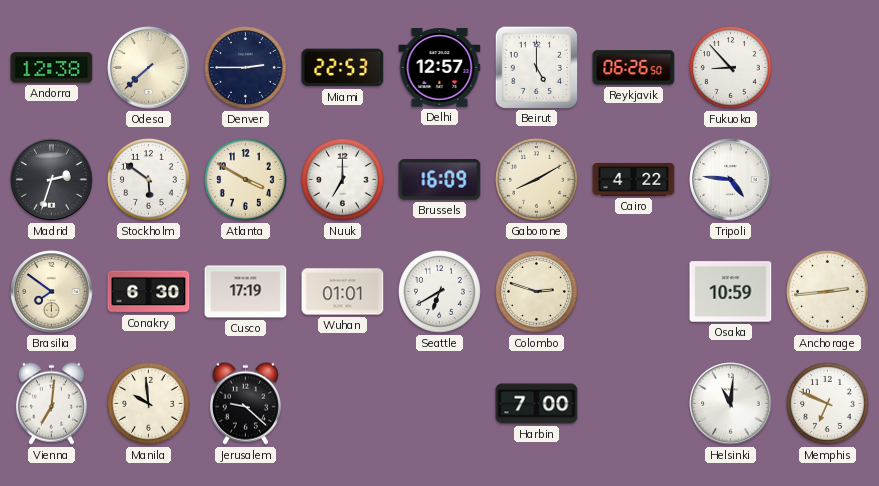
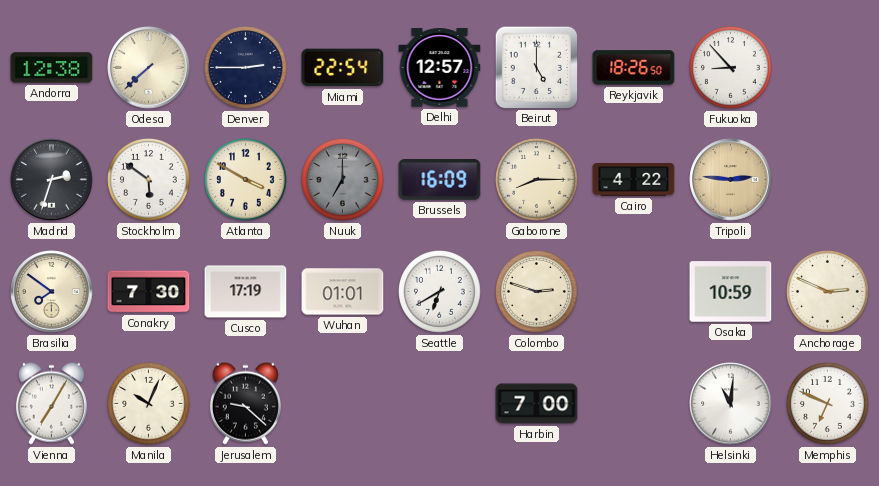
Miami: 22:53 -> 22:54
Reykjavik: 06:26 -> 18:26
Nuuk dial: white -> grey
Gaborone: 8:10 -> 8:15
Tripoli: 4:46 -> 2:46
Tripoli dial: white -> champagne
Conakry: 6:30 -> 7:30
Anchorage: 2:44 -> 2:49
Vienna: 7:01 -> 7:05
Manila: 9:59 -> 10:04
